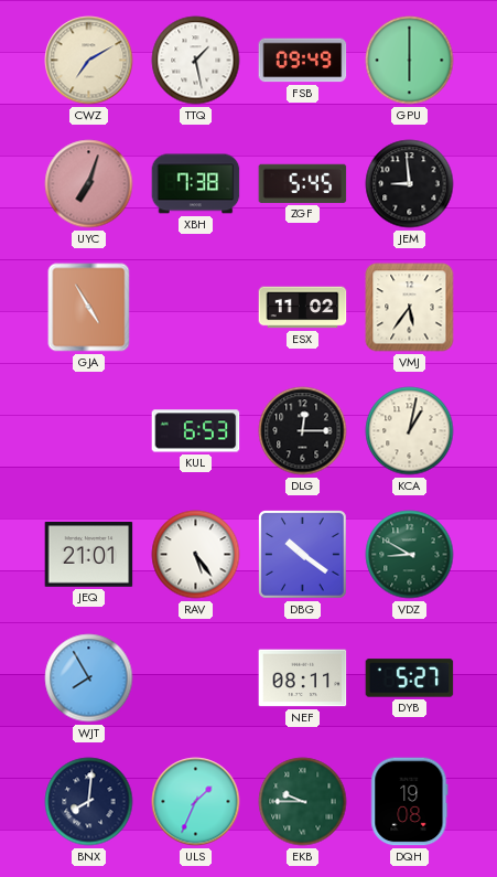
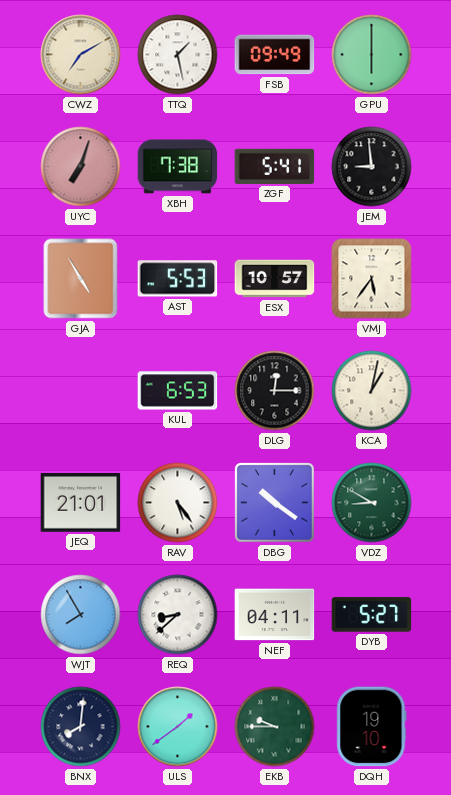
ZGF: 5:45 -> 5:41
AST: none -> 5:53
ESX: 11:02 -> 10:57
REQ: none -> 8:38
NEF: 08:11 -> 04:11
ULS: 1:34 -> 1:39
DQH: 19:08 -> 19:10
